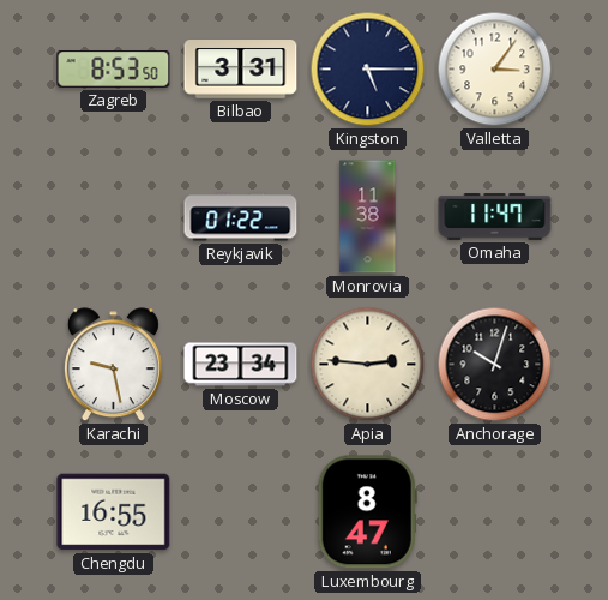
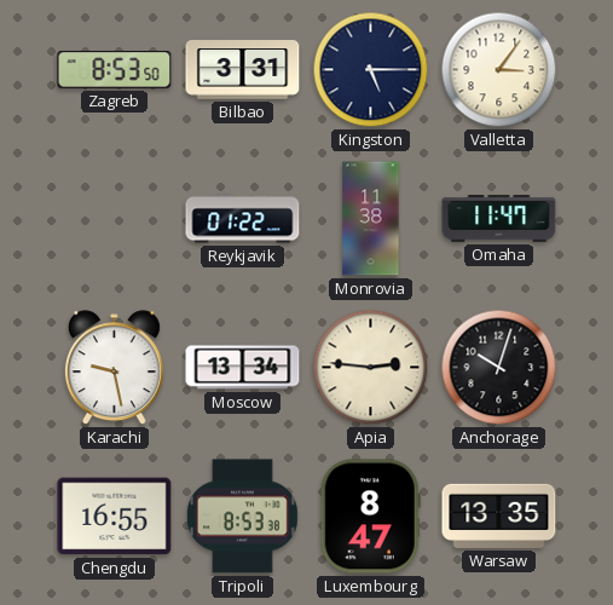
Moscow: 23:34 -> 13:34
Tripoli: none -> 8:53
Warsaw: none -> 13:35
